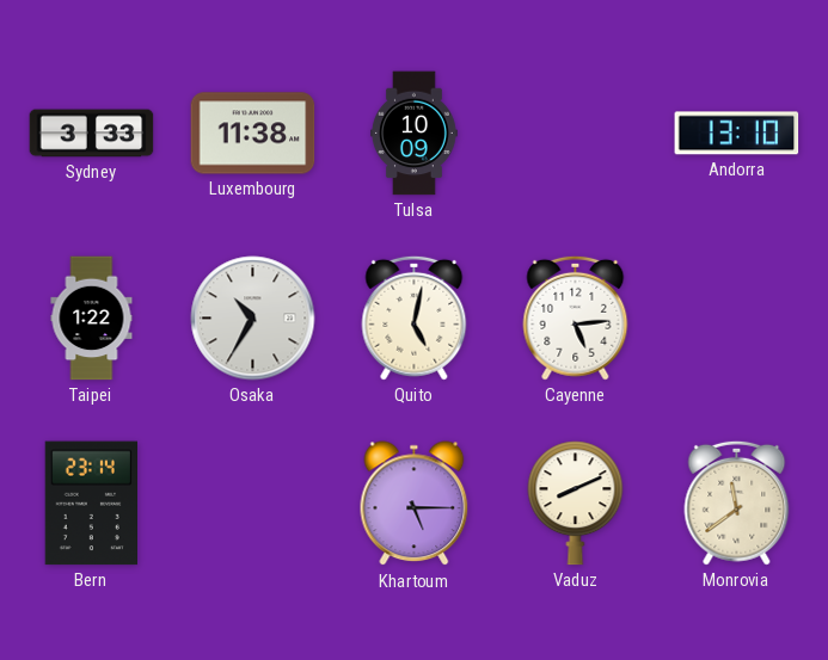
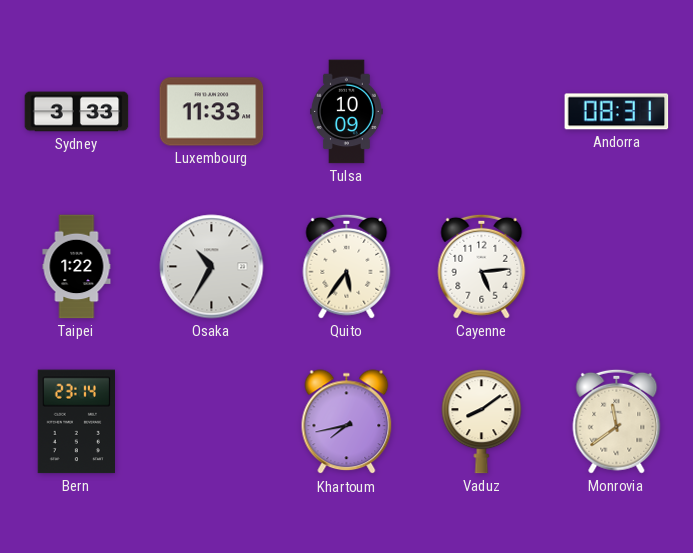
Luxembourg: 11:38 -> 11:33
Andorra: 13:10 -> 08:31
Quito: 5:02 -> 5:36
Khartoum: 5:15 -> 7:43
Vaduz: 8:11 -> 8:09
